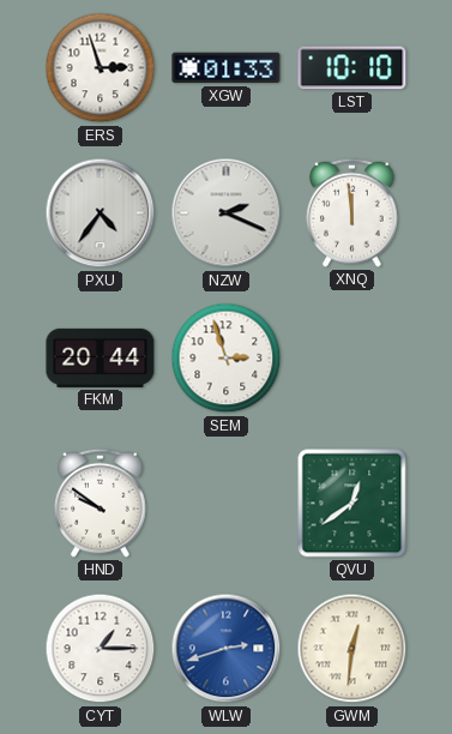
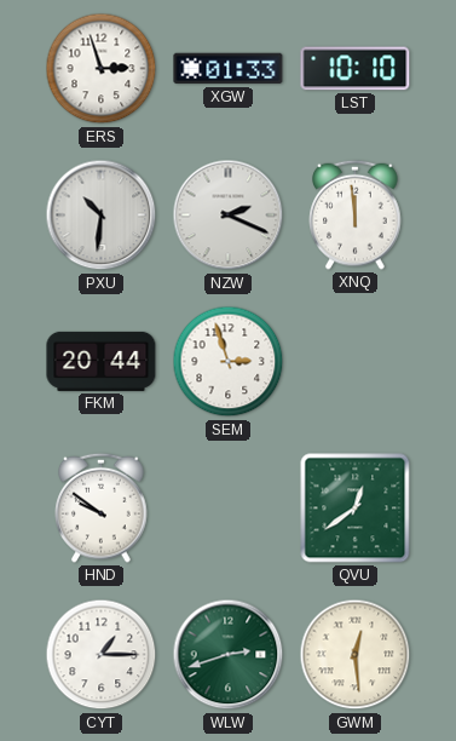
PXU: 4:36 -> 10:31
WLW dial: blue -> green
GWM: 12:31 -> 12:29
